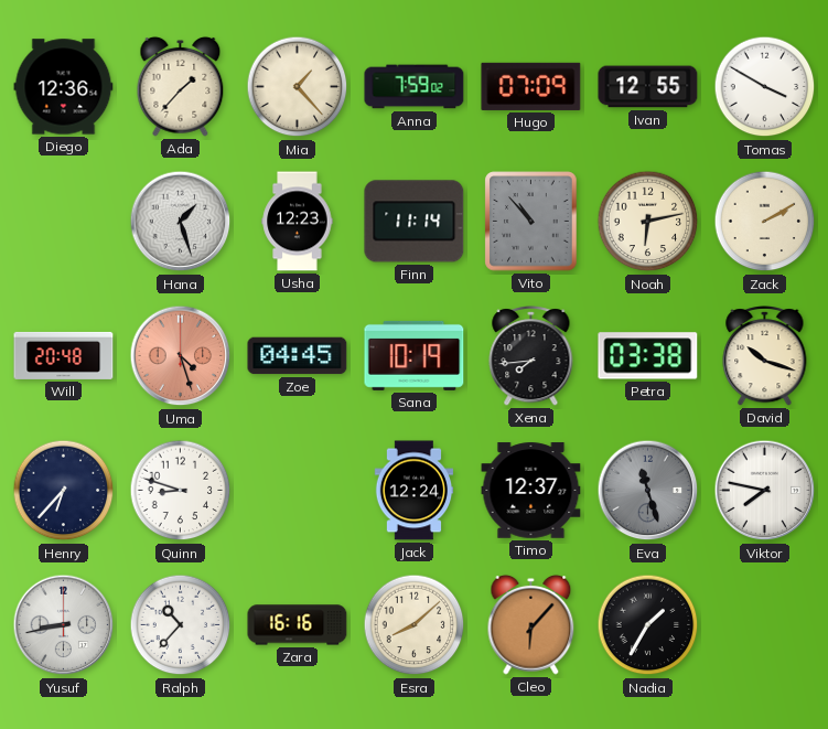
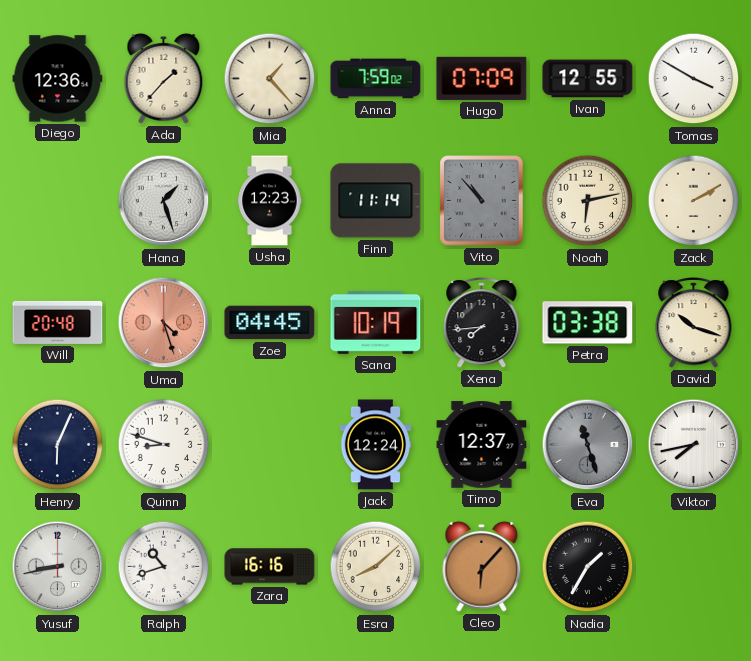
Henry: 6:37 -> 6:04
Viktor: 7:47 -> 7:43
Ralph: 10:37 -> 10:42
